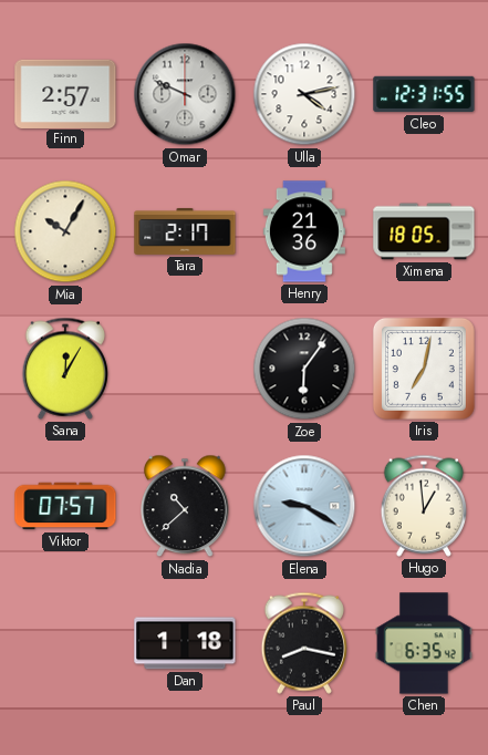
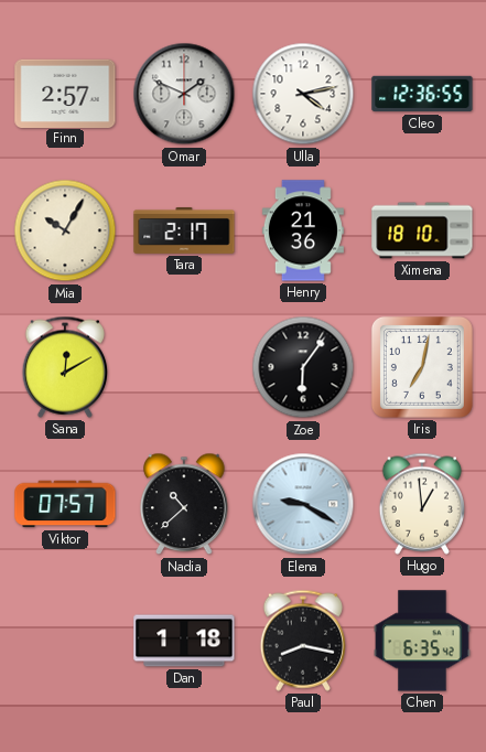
Omar: 9:49 -> 1:49
Cleo: 12:31 -> 12:36
Ximena: 18:05 -> 18:10
Sana: 12:05 -> 12:10
